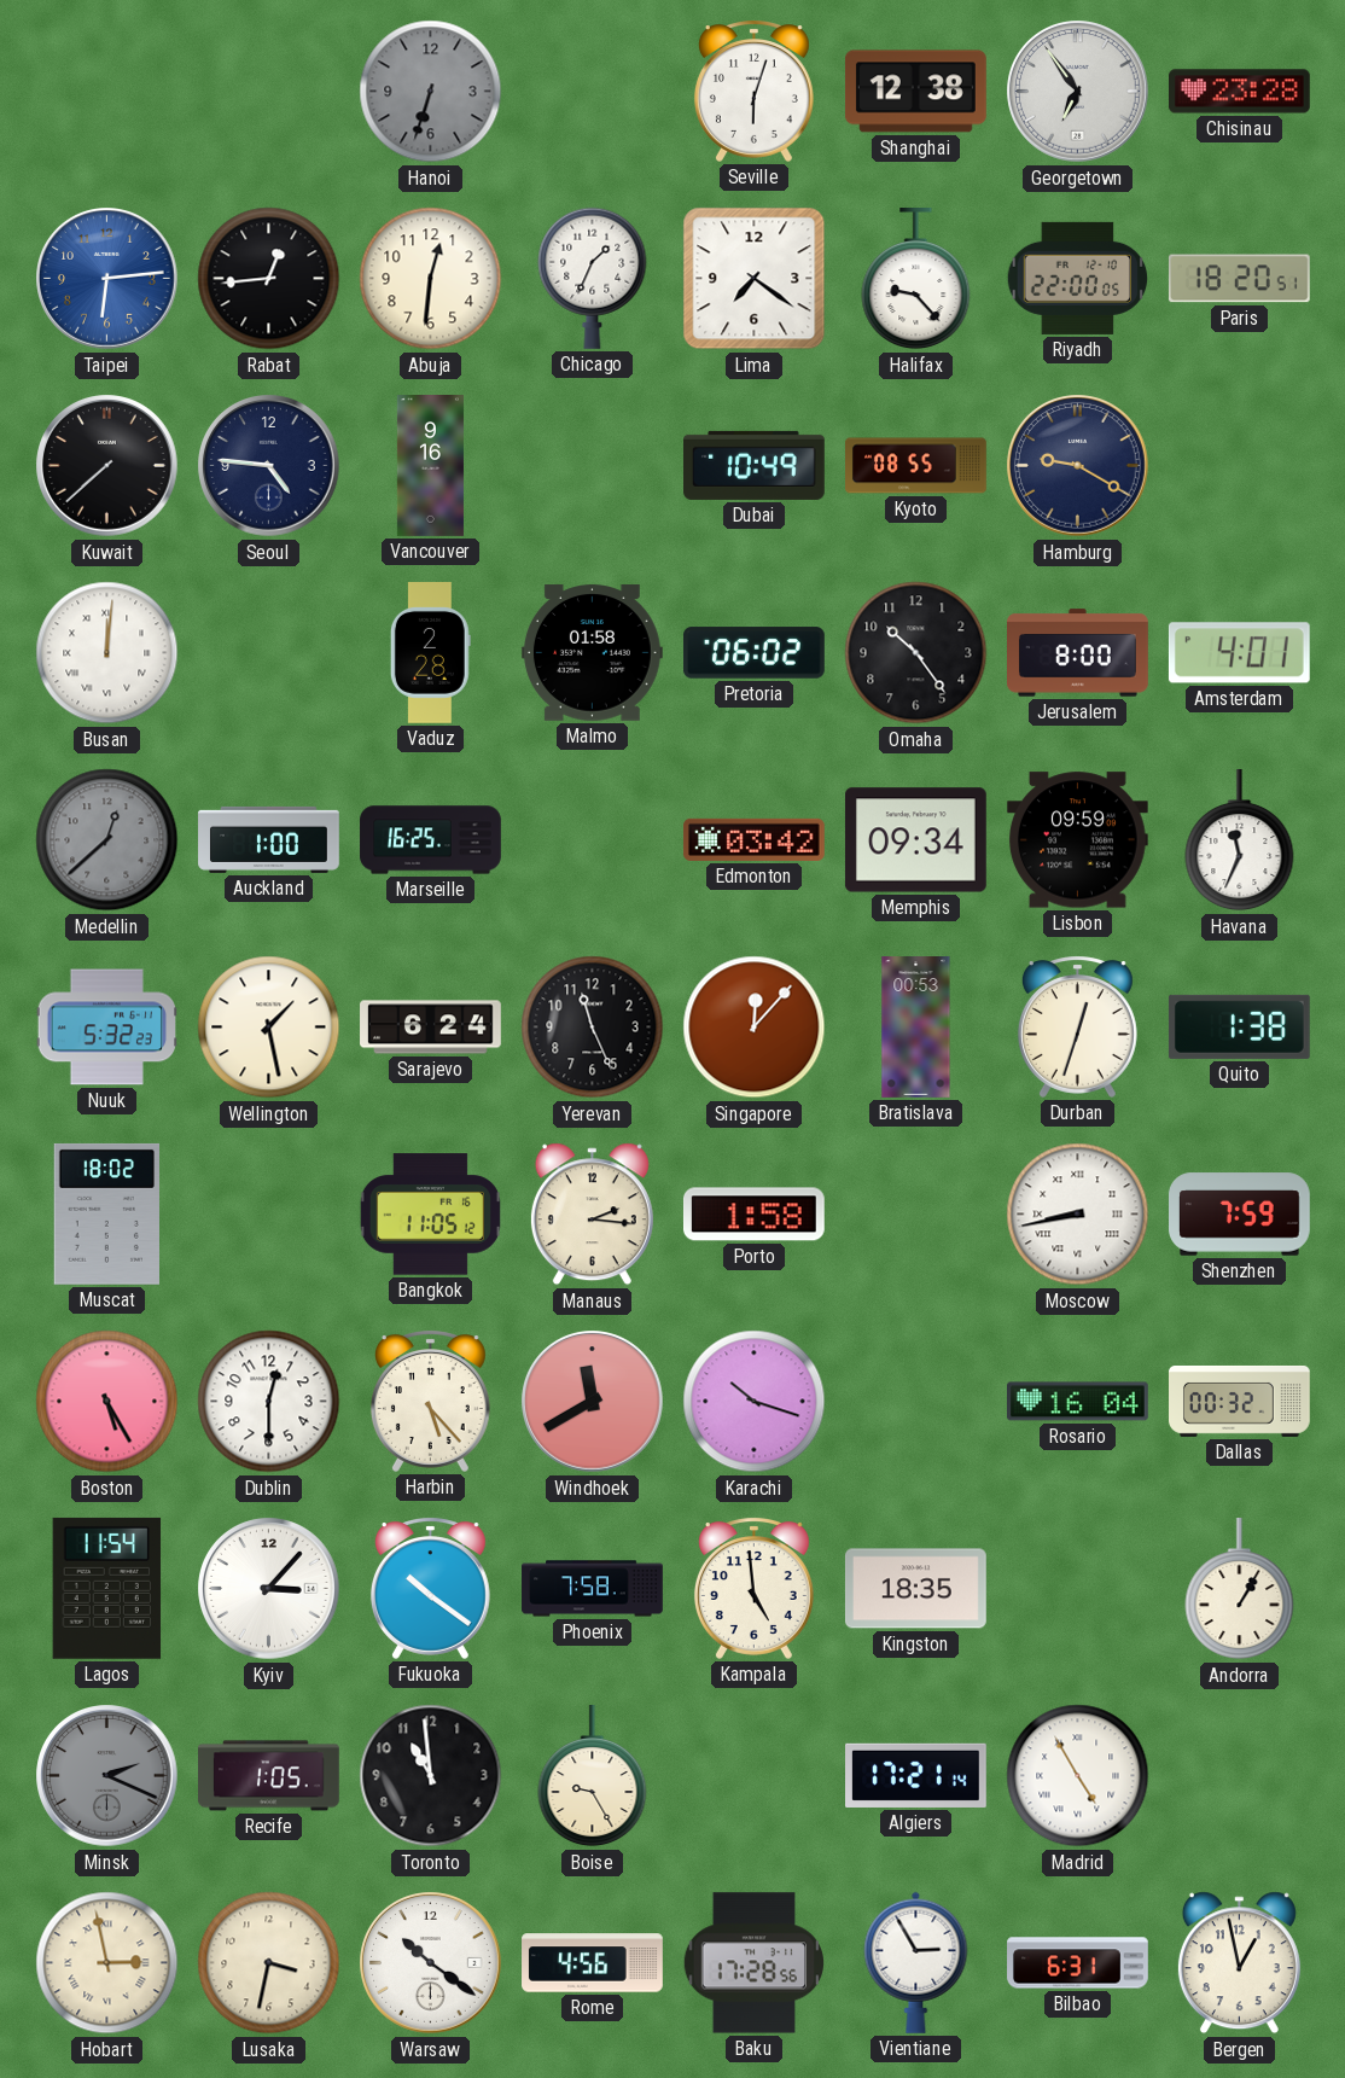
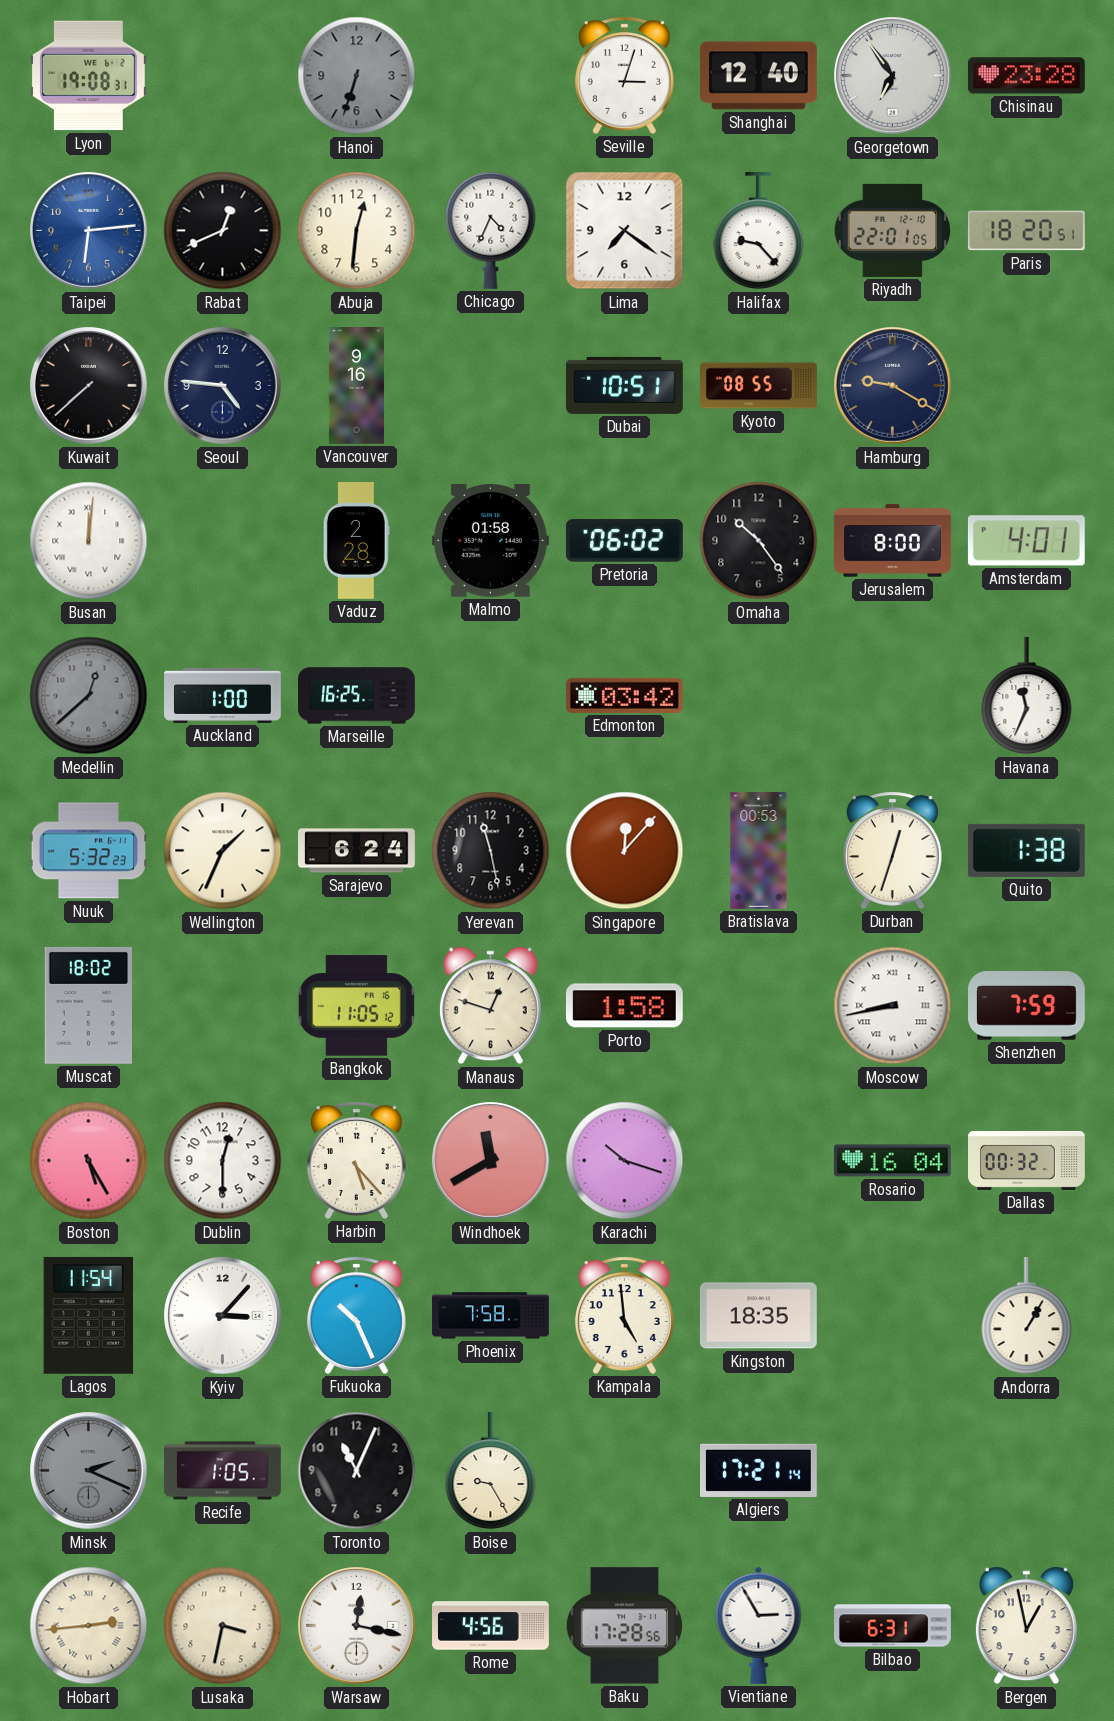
Lyon: none -> 19:08
Seville: 6:03 -> 3:03
Shanghai: 12:38 -> 12:40
Rabat: 12:44 -> 12:41
Chicago: 1:34 -> 4:34
Riyadh: 22:00 -> 22:01
Dubai: 10:49 -> 10:51
Memphis: 09:34 -> none
Lisbon: 09:59 -> none
Wellington: 1:28 -> 1:34
Yerevan: 11:26 -> 11:28
Manaus: 2:16 -> 12:48
Fukuoka: 10:21 -> 10:26
Toronto: 10:59 -> 11:04
Madrid: 4:55 -> none
Hobart: 2:58 -> 2:44
Warsaw: 10:21 -> 12:17
